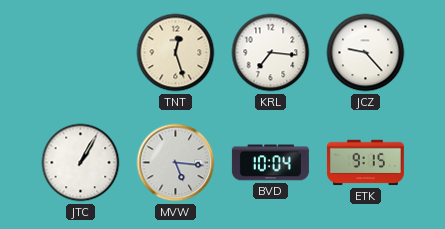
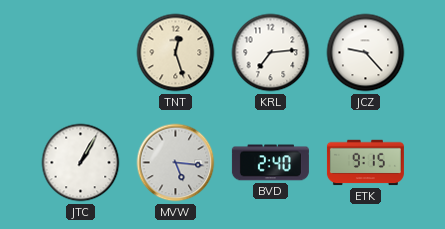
KRL: 7:16 -> 7:14
BVD: 10:04 -> 2:40
